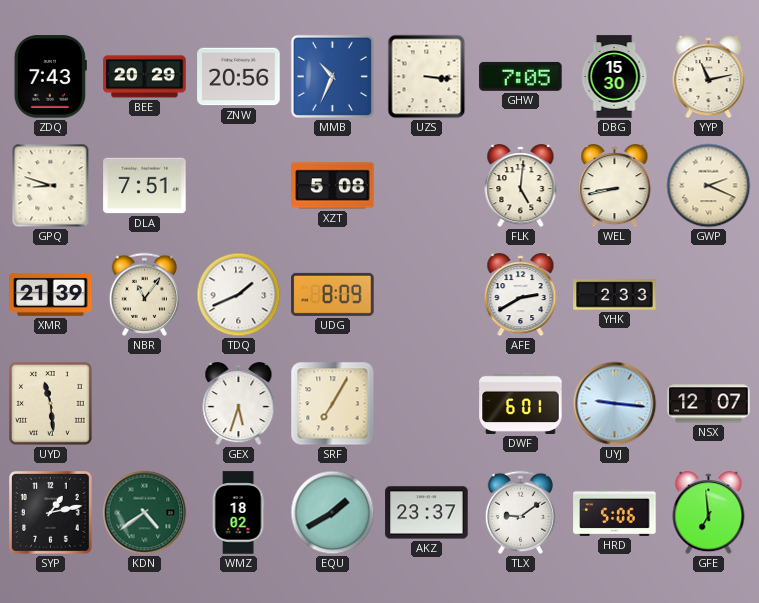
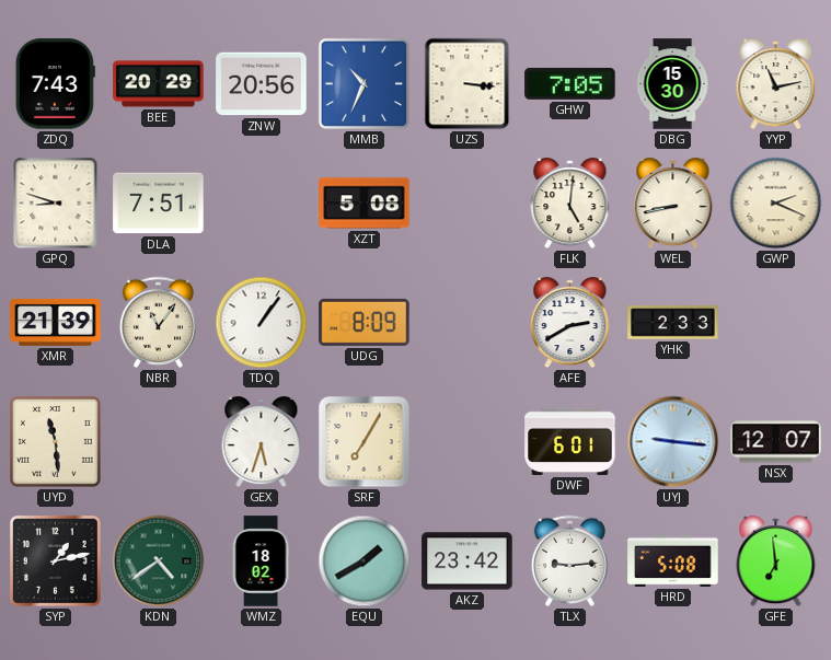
TDQ: 1:41 -> 1:06
AKZ: 23:37 -> 23:42
TLX: 9:09 -> 9:14
HRD: 5:06 -> 5:08
